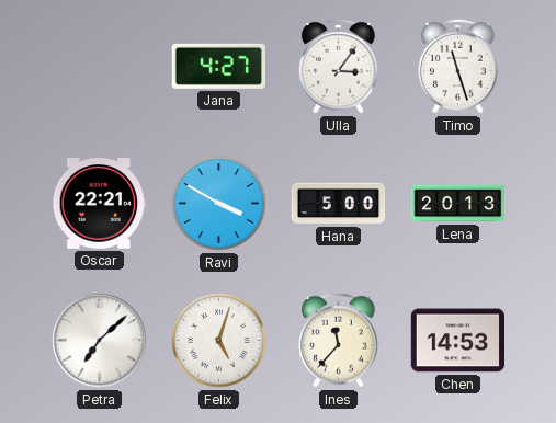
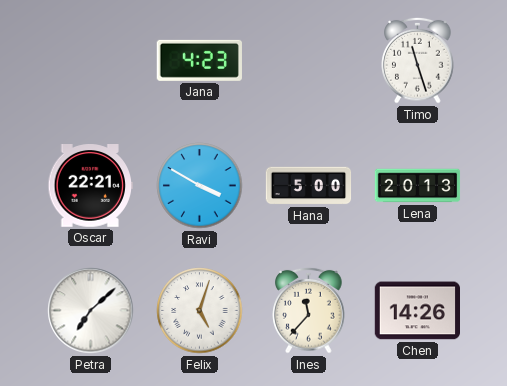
Jana: 4:27 -> 4:23
Ulla: 3:06 -> none
Chen: 14:53 -> 14:26
